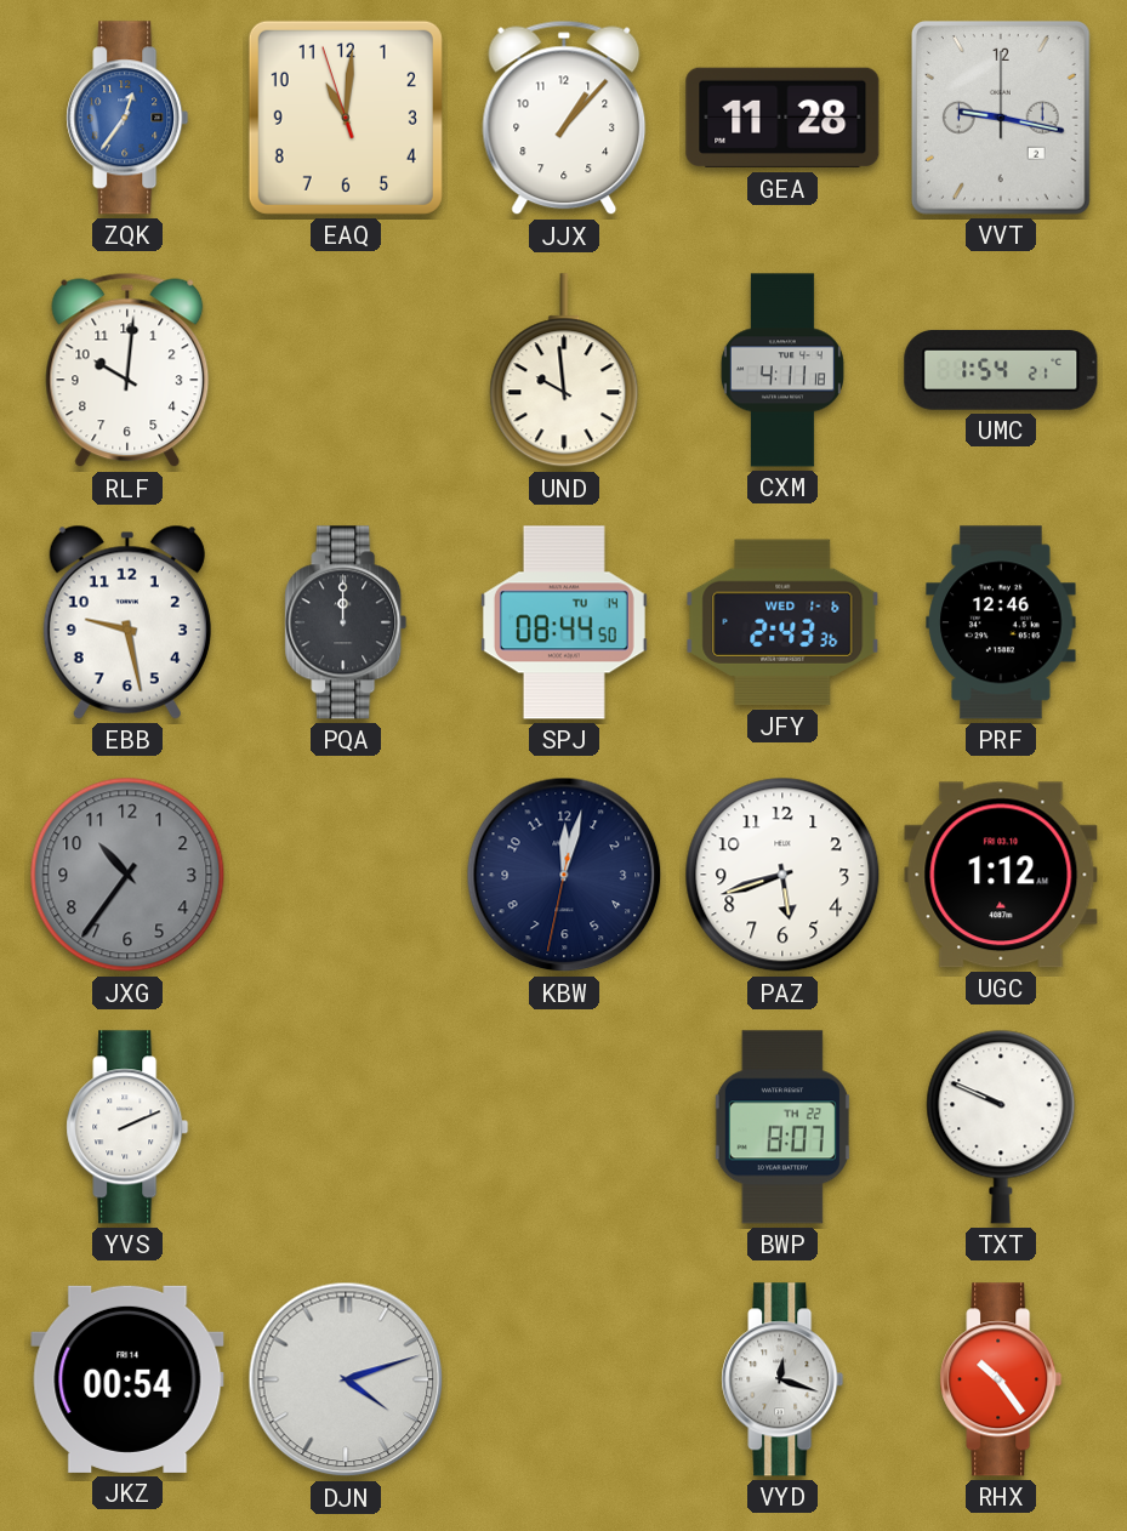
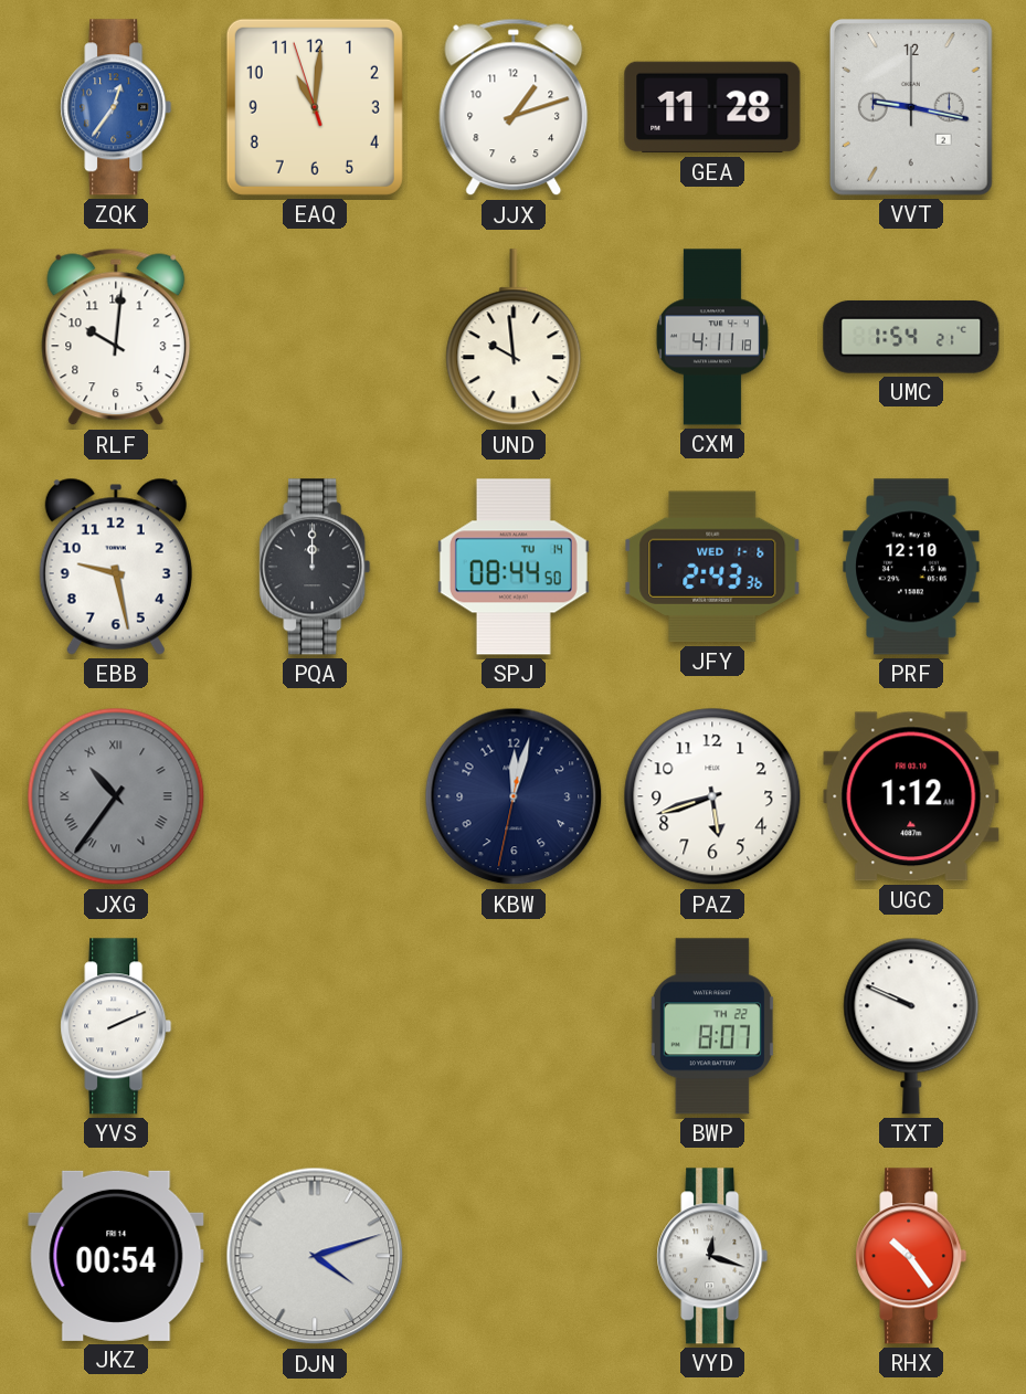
JJX: 1:07 -> 1:12
PRF: 12:46 -> 12:10
JXG numerals: Arabic -> Roman
